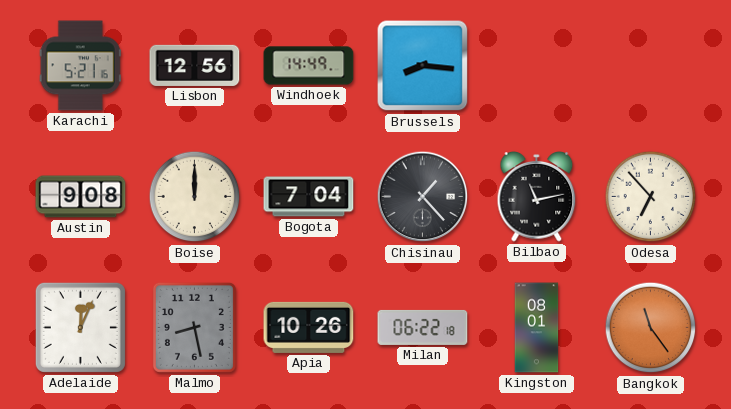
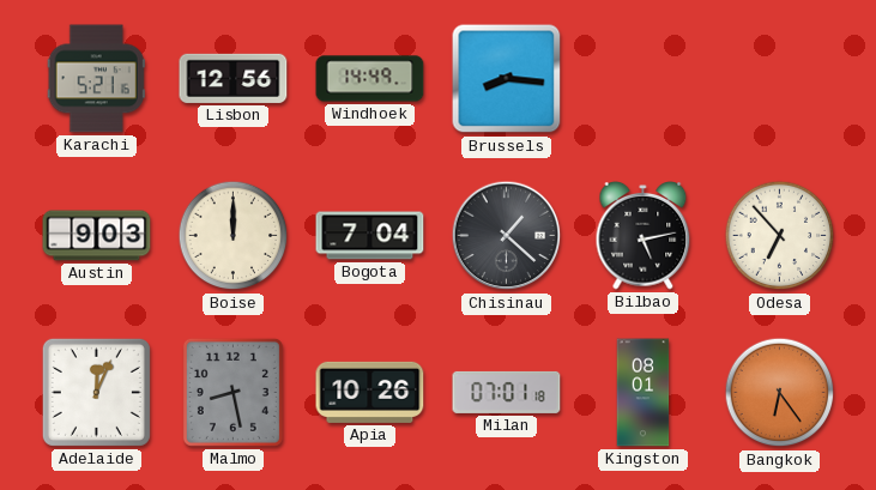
Austin: 9:08 -> 9:03
Chisinau: 1:23 -> 1:22
Bilbao: 11:13 -> 5:13
Milan: 06:22 -> 07:01
Bangkok: 11:24 -> 6:24
